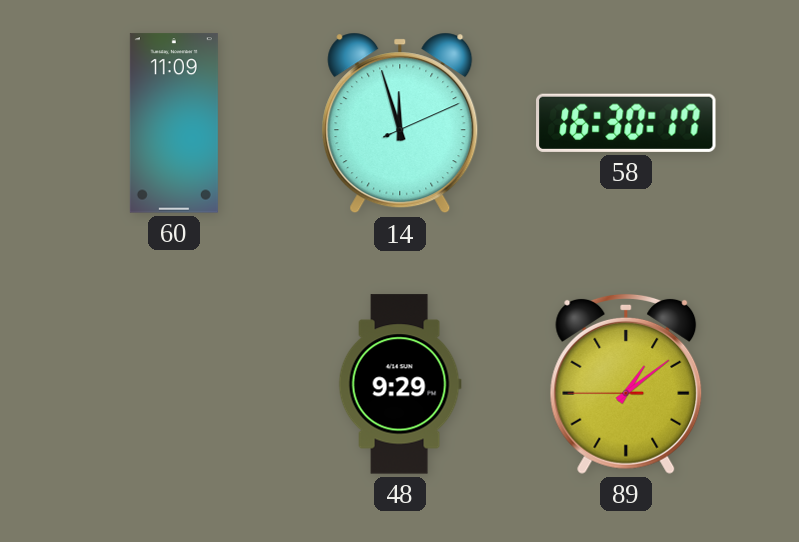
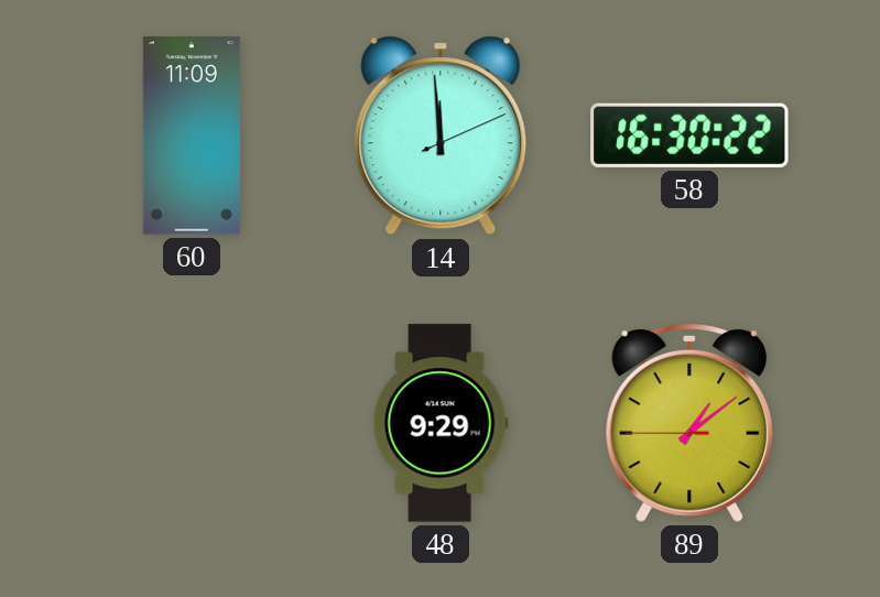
14: 11:57 -> 11:59
58: 16:30:17 -> 16:30:22
